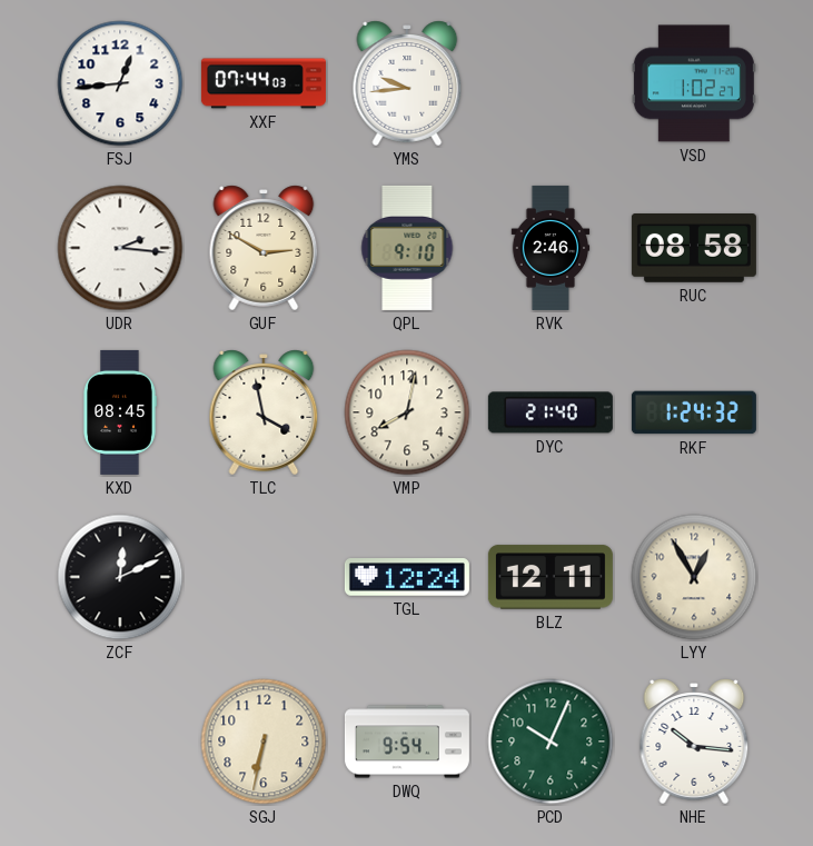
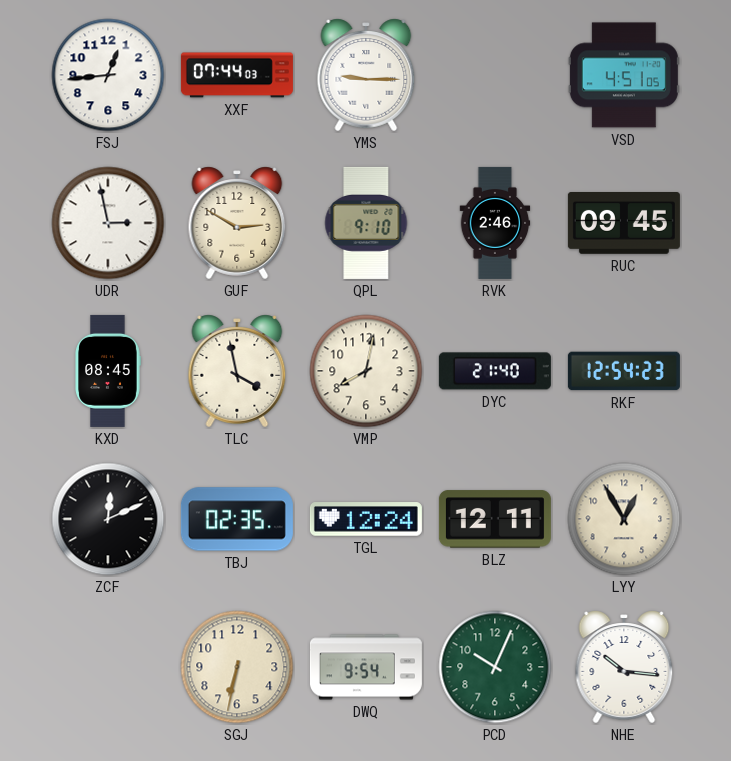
YMS: 9:44 -> 9:15
VSD: 1:02 -> 4:51
UDR: 2:16 -> 2:58
RUC: 08:58 -> 09:45
RKF: 1:24 -> 12:54
TBJ: none -> 02:35
